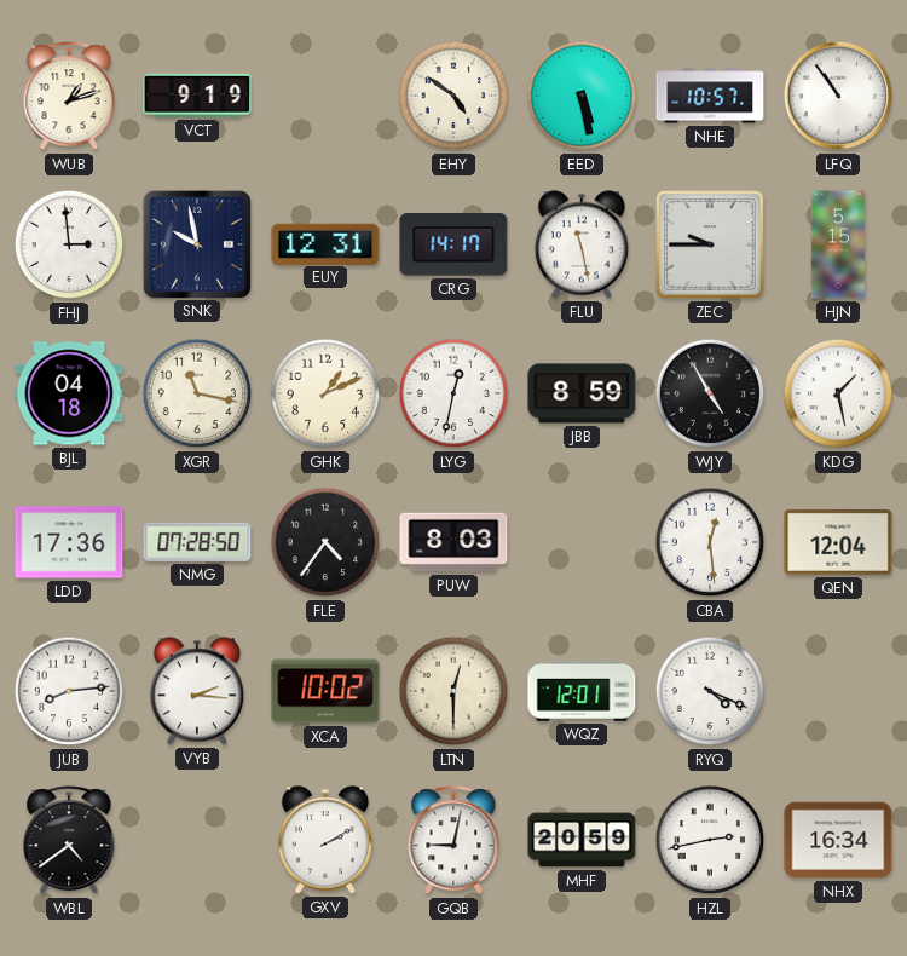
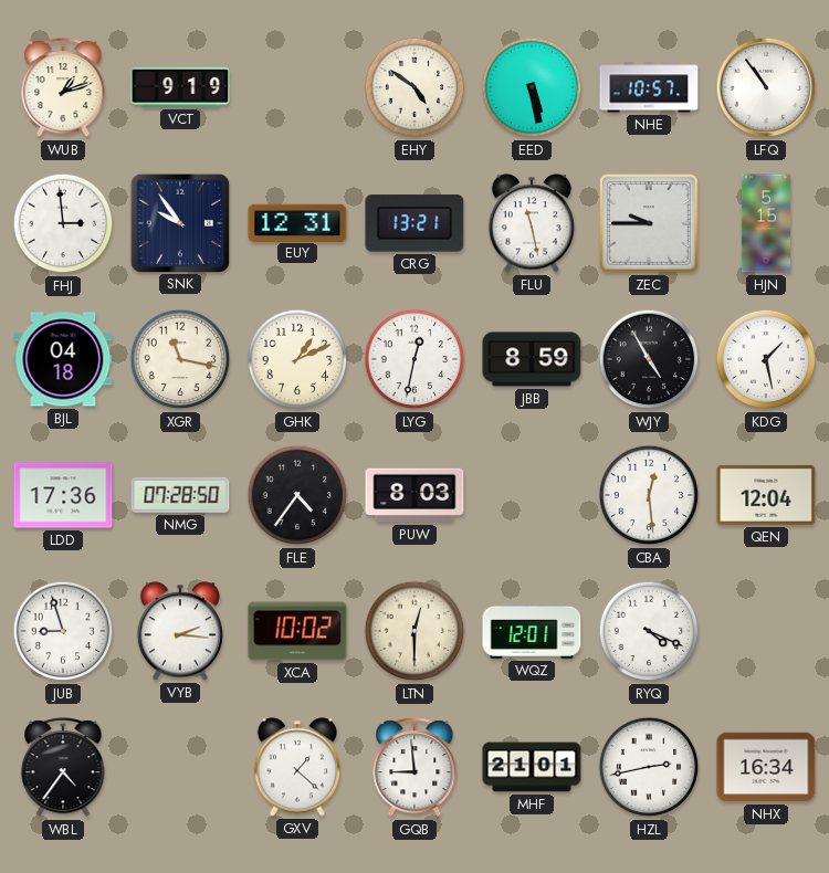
SNK: 9:58 -> 9:54
CRG: 14:17 -> 13:21
JUB: 8:14 -> 8:57
WBL: 4:39 -> 4:36
GXV: 2:10 -> 1:22
GQB: 9:02 -> 8:59
MHF: 20:59 -> 21:01
